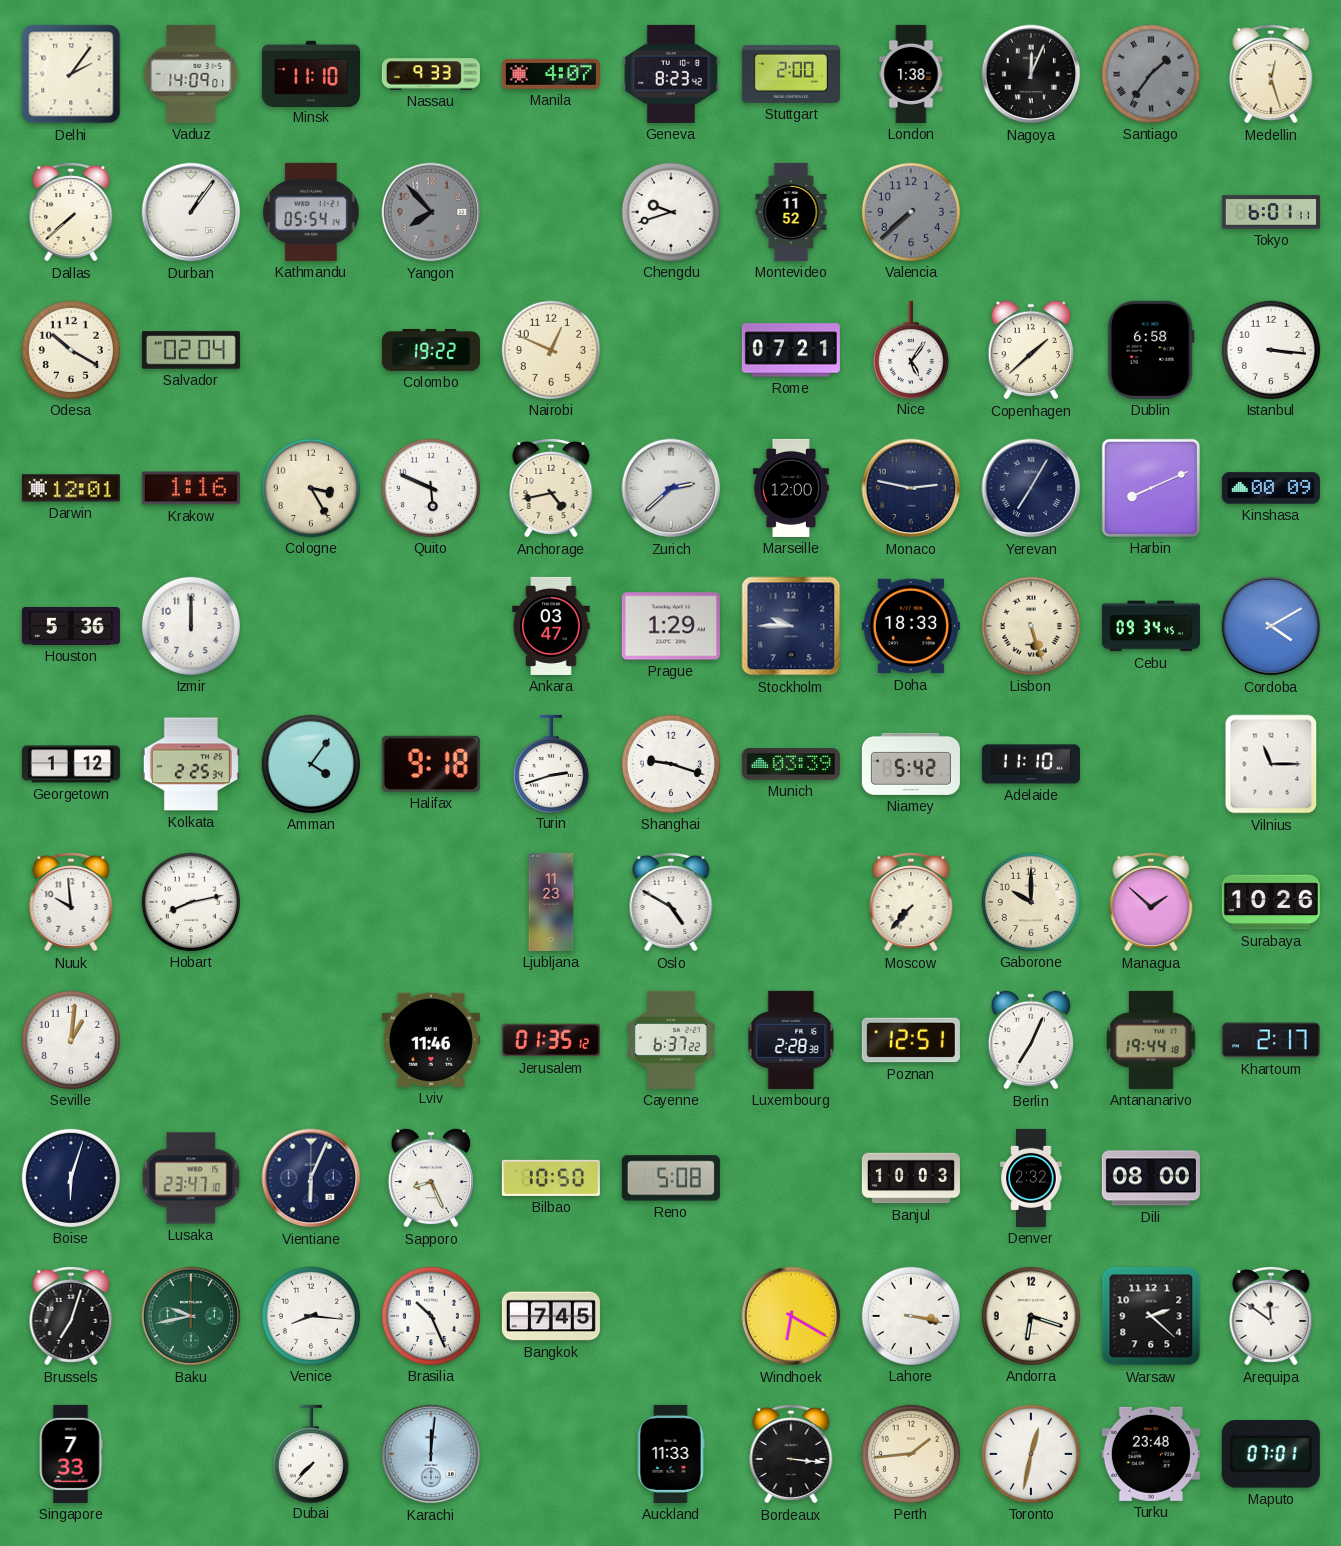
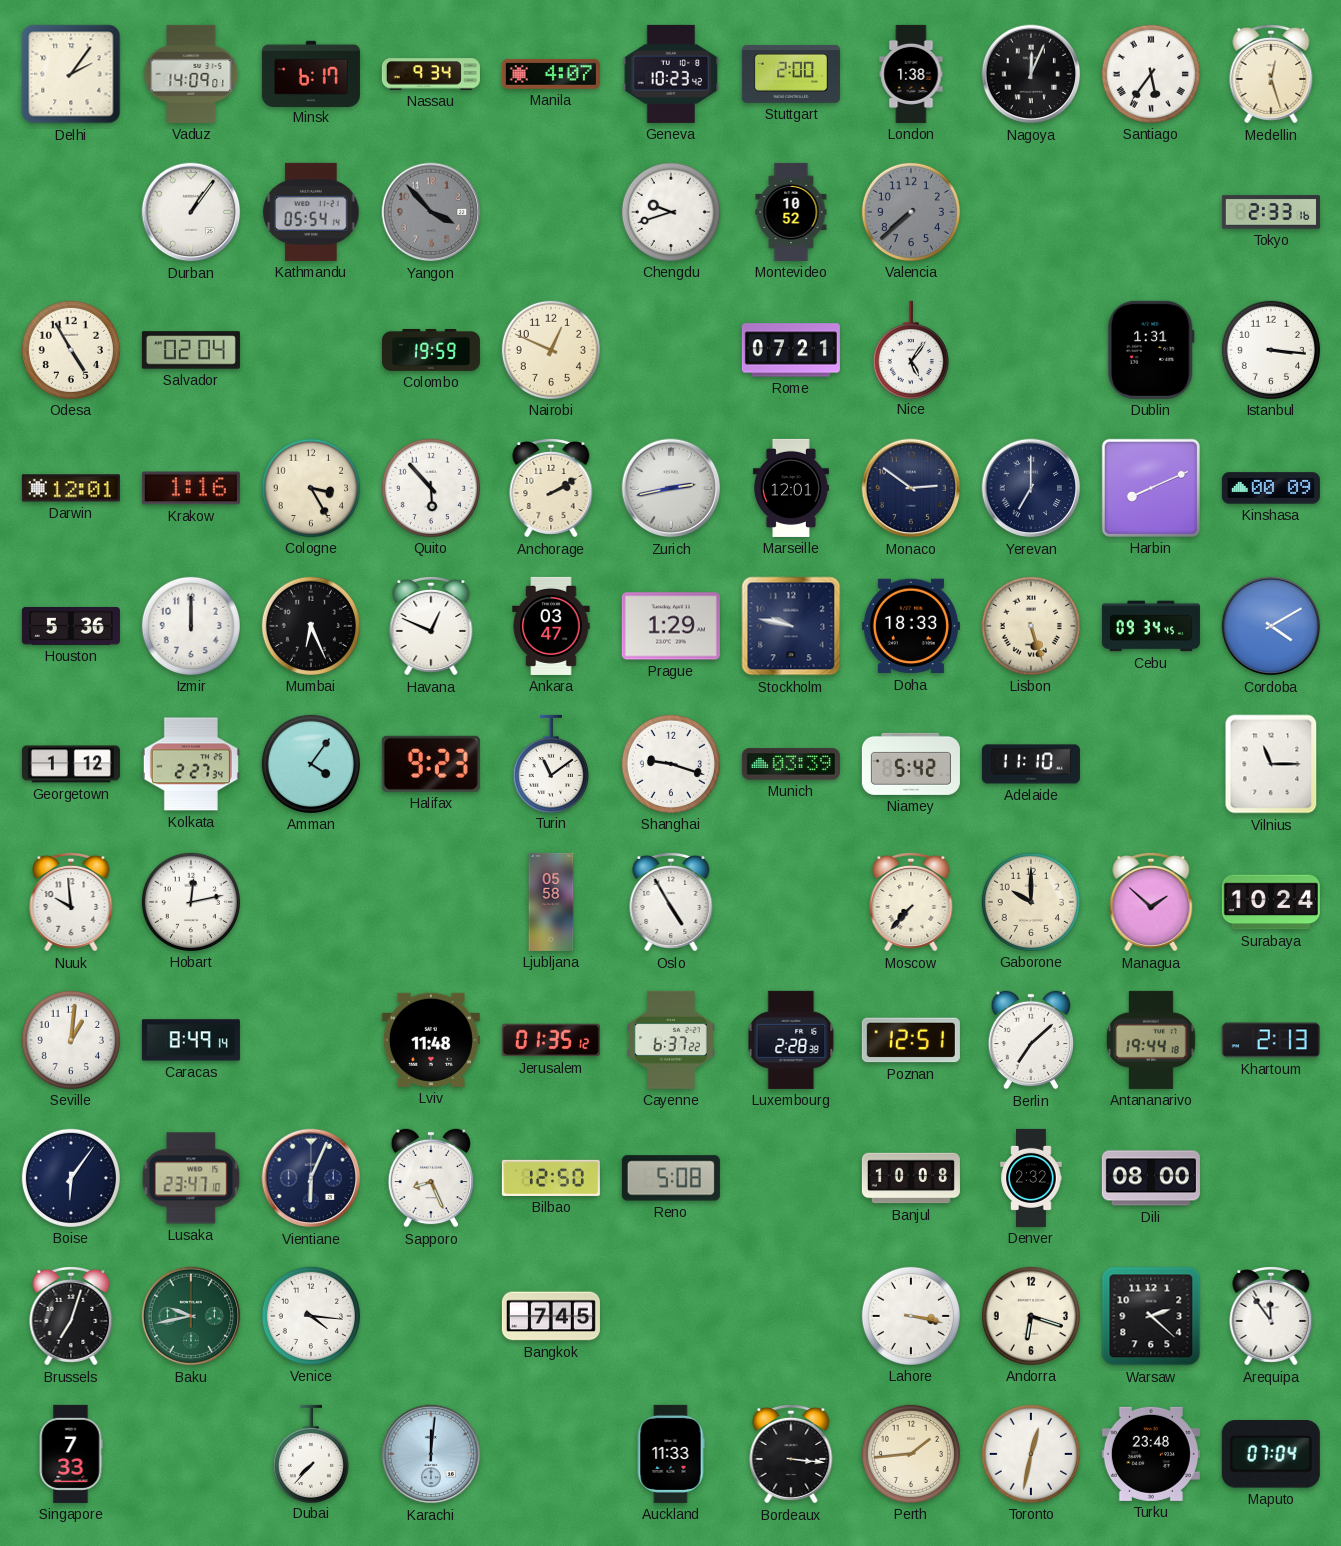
Minsk: 11:10 -> 6:17
Nassau: 9:33 -> 9:34
Geneva: 8:23 -> 10:23
Santiago: 1:36 -> 5:36
Santiago dial: grey -> white
Dallas: 7:38 -> none
Yangon: 7:53 -> 3:53
Montevideo: 11:52 -> 10:52
Tokyo: 6:01 -> 2:33
Odesa: 10:20 -> 4:55
Colombo: 19:22 -> 19:59
Copenhagen: 1:38 -> none
Dublin: 6:58 -> 1:31
Quito: 5:49 -> 5:53
Anchorage: 4:43 -> 2:10
Zurich: 2:38 -> 2:43
Marseille: 12:00 -> 12:01
Monaco: 2:47 -> 2:51
Yerevan: 7:05 -> 7:00
Mumbai: none -> 6:26
Havana: none -> 12:49
Stockholm: 9:45 -> 9:47
Kolkata: 2:25 -> 2:27
Halifax: 9:18 -> 9:23
Turin: 2:42 -> 11:09
Hobart: 8:13 -> 12:13
Ljubljana: 11:23 -> 05:58
Oslo: 4:50 -> 4:55
Surabaya: 10:26 -> 10:24
Caracas: none -> 8:49
Lviv: 11:46 -> 11:48
Berlin: 7:04 -> 7:08
Khartoum: 2:17 -> 2:13
Boise: 6:03 -> 6:06
Bilbao: 10:50 -> 12:50
Banjul: 10:03 -> 10:08
Venice: 8:16 -> 4:16
Brasilia: 10:26 -> none
Windhoek: 6:20 -> none
Arequipa: 11:51 -> 11:54
Maputo: 07:01 -> 07:04
